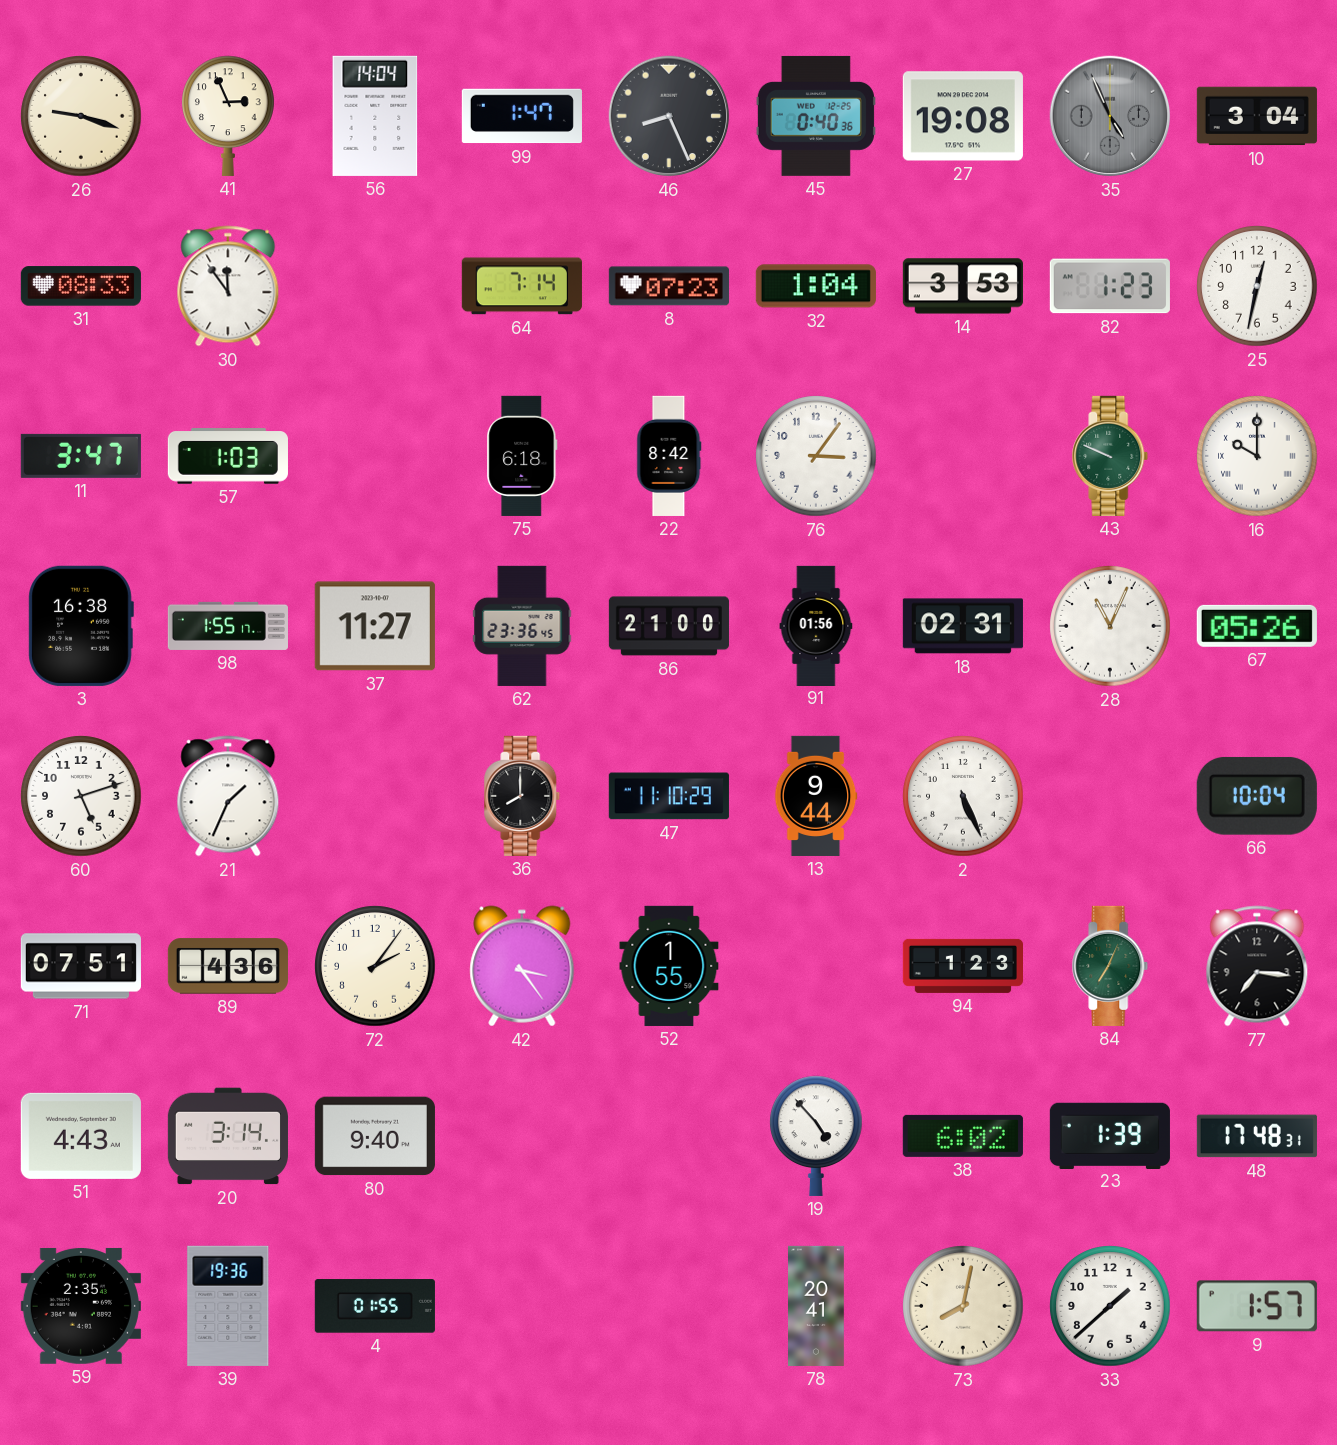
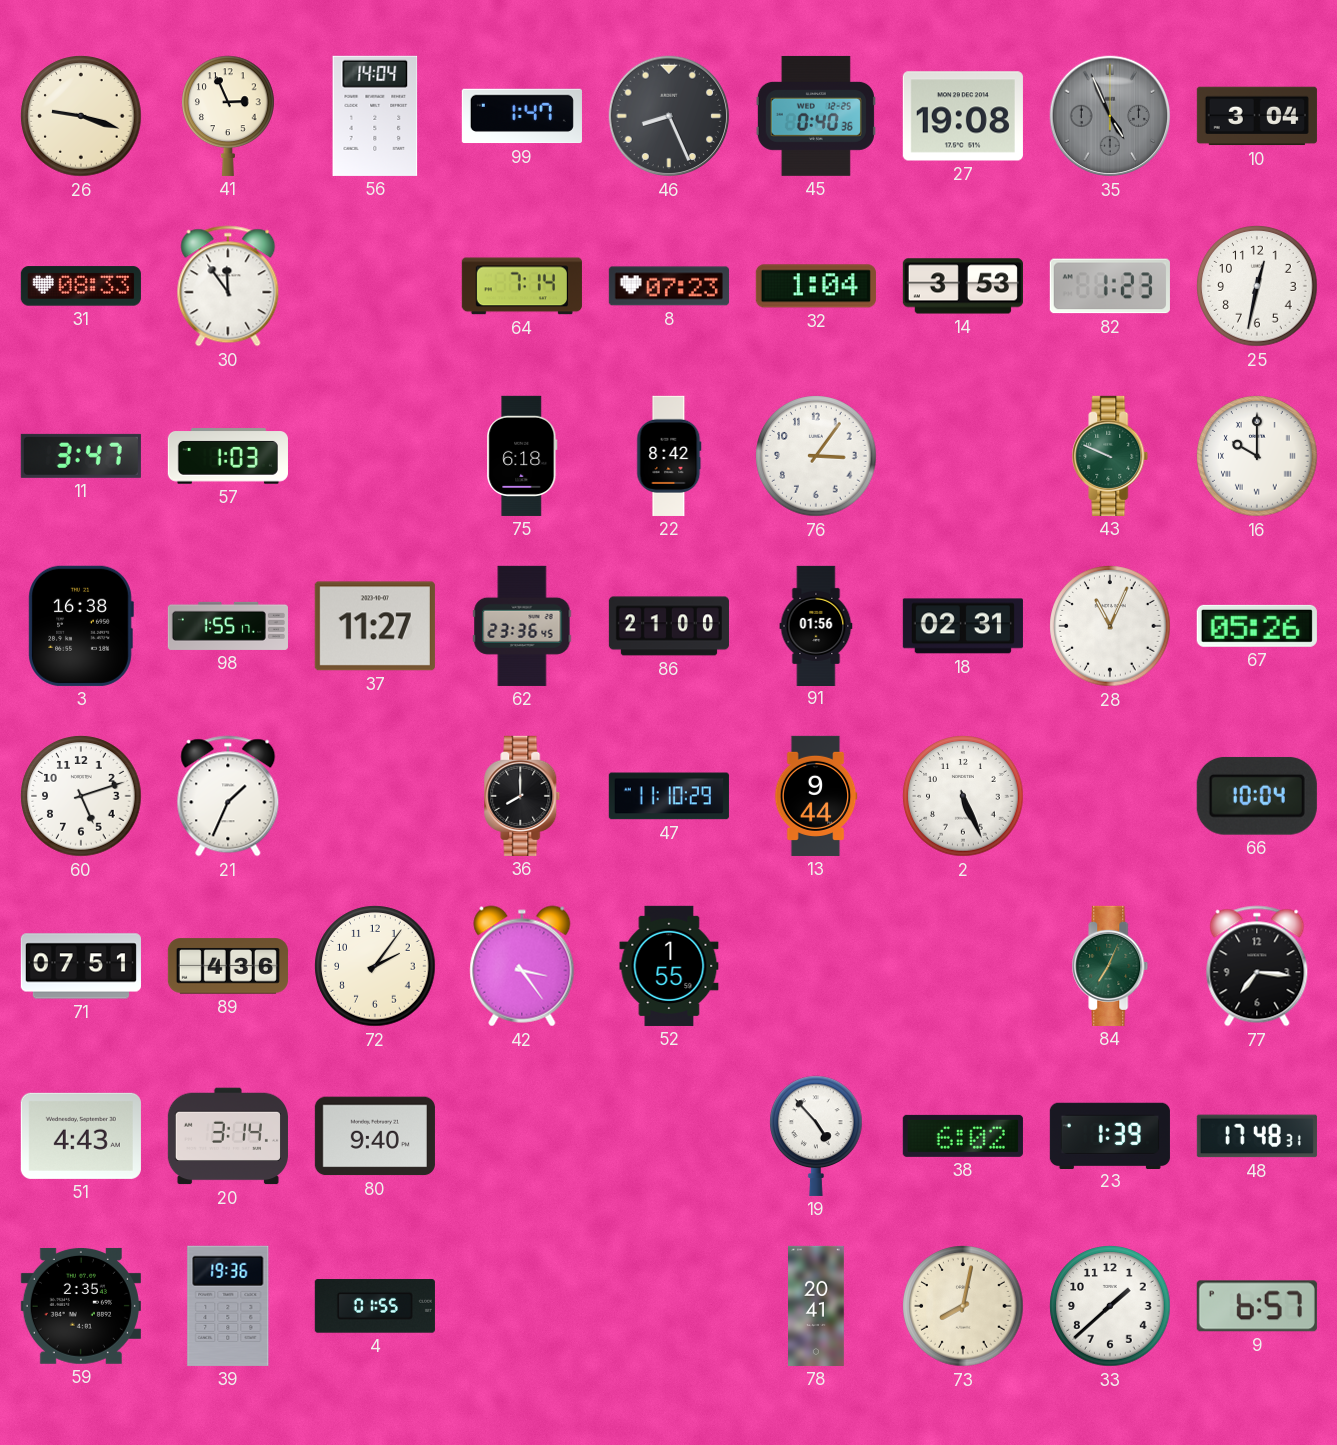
94: 1:23 -> none
9: 1:57 -> 6:57
